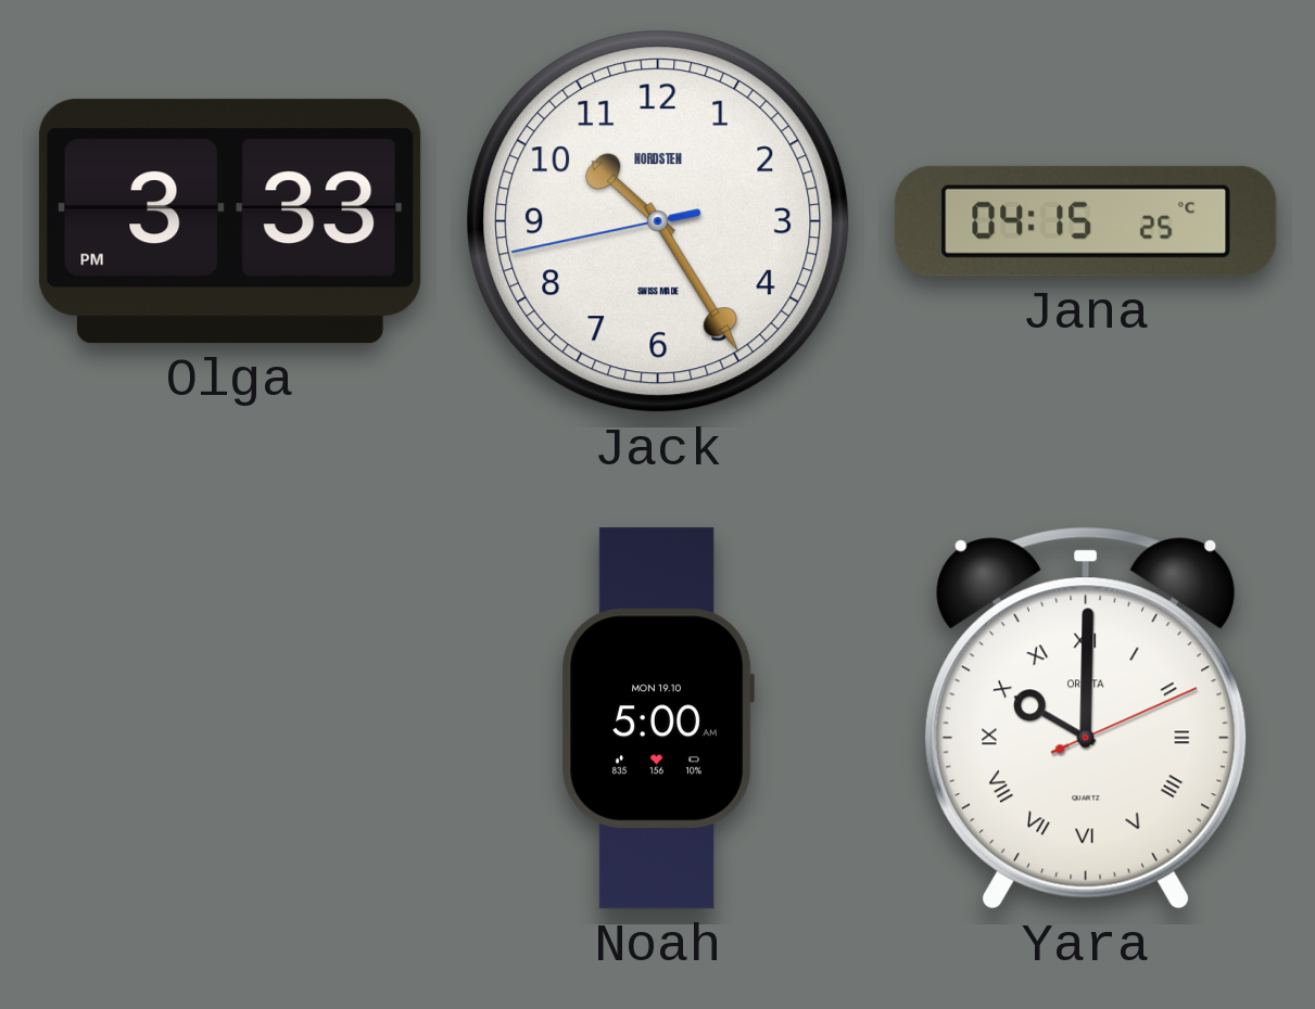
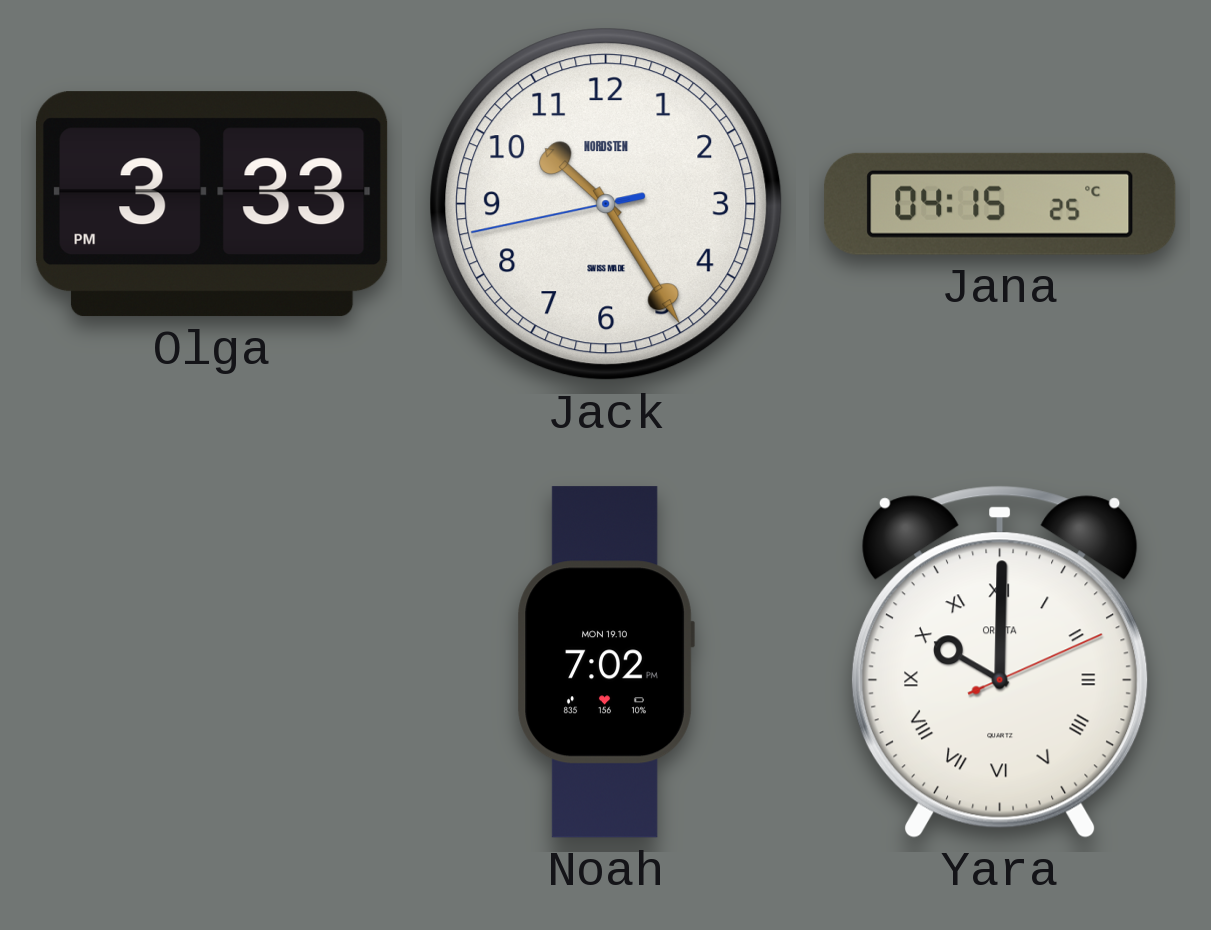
Noah: 5:00 -> 7:02
